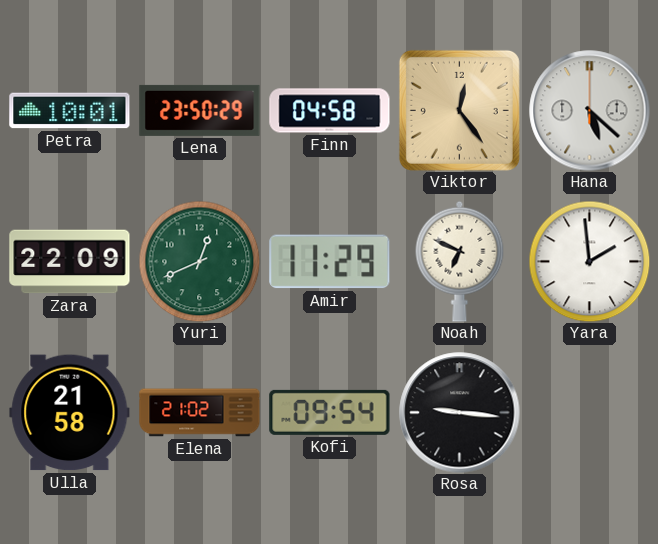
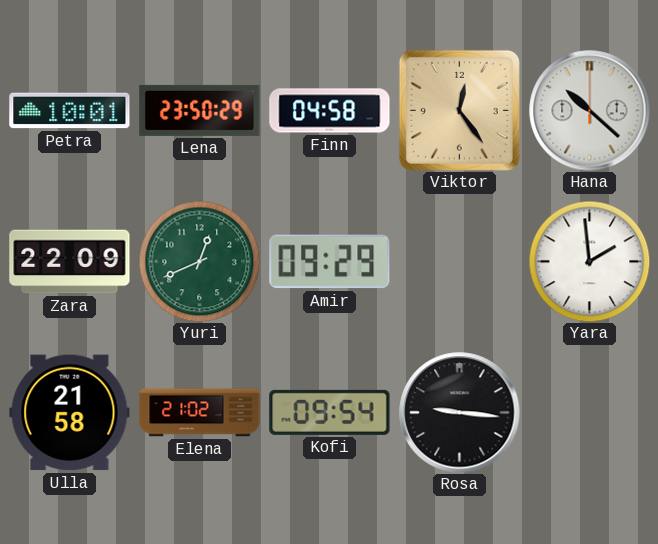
Hana: 5:22 -> 10:22
Amir: 11:29 -> 09:29
Noah: 6:49 -> none
